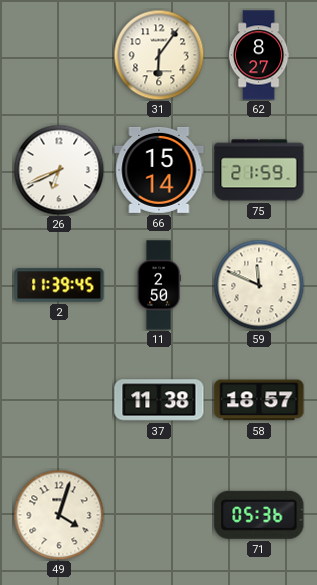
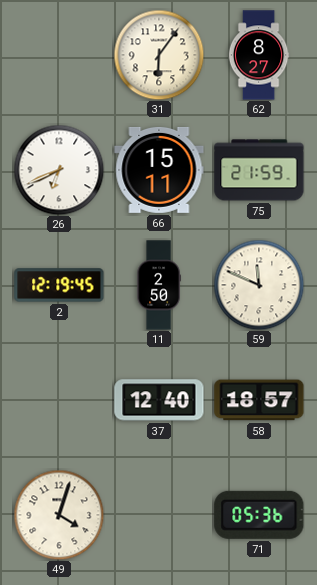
66: 15:14 -> 15:11
2: 11:39 -> 12:19
37: 11:38 -> 12:40
